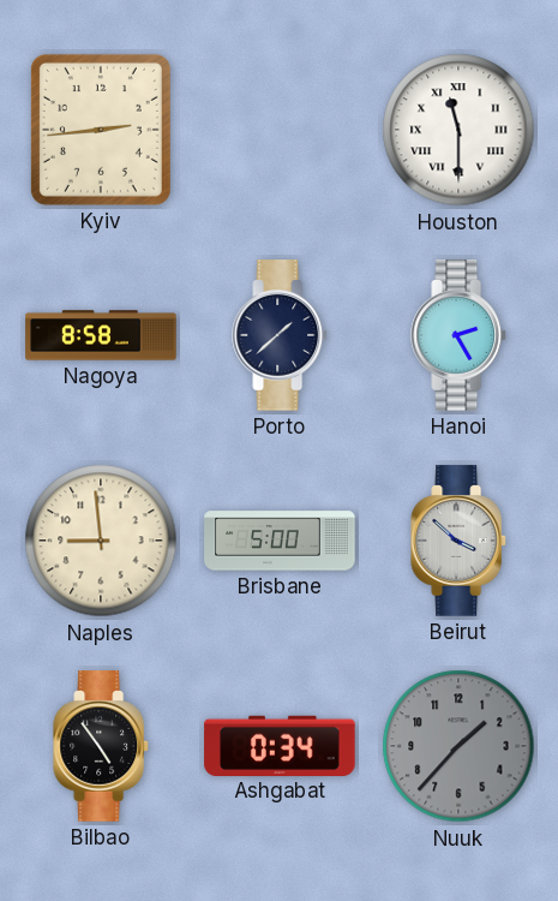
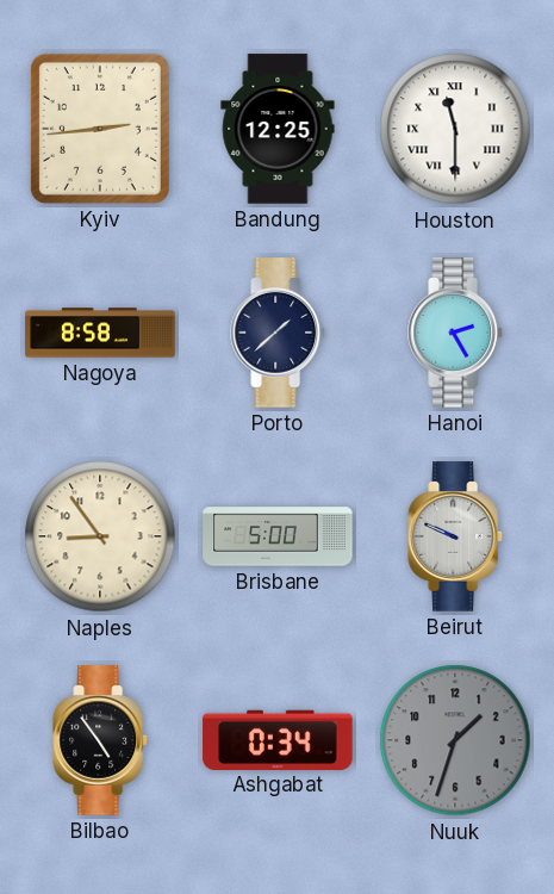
Bandung: none -> 12:25
Naples: 8:59 -> 8:54
Beirut: 3:52 -> 9:49
Nuuk: 1:37 -> 1:33
